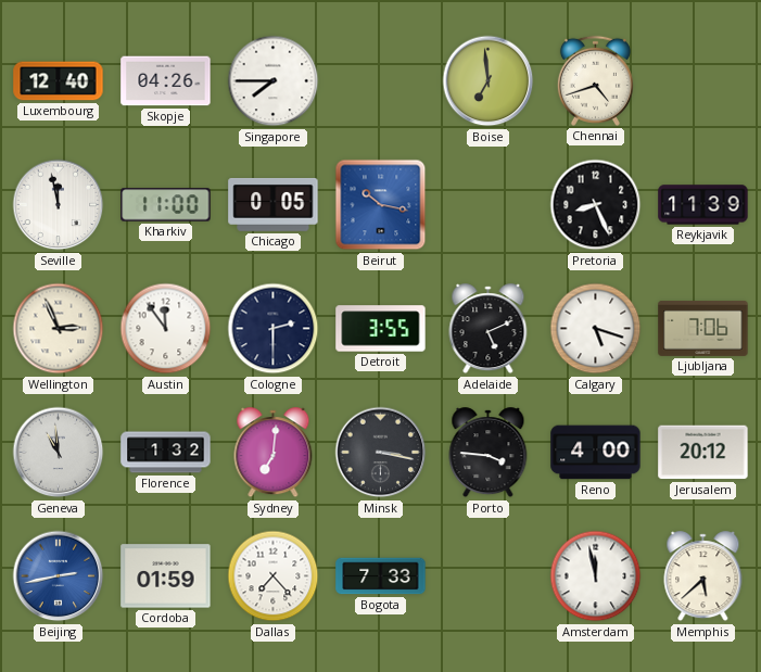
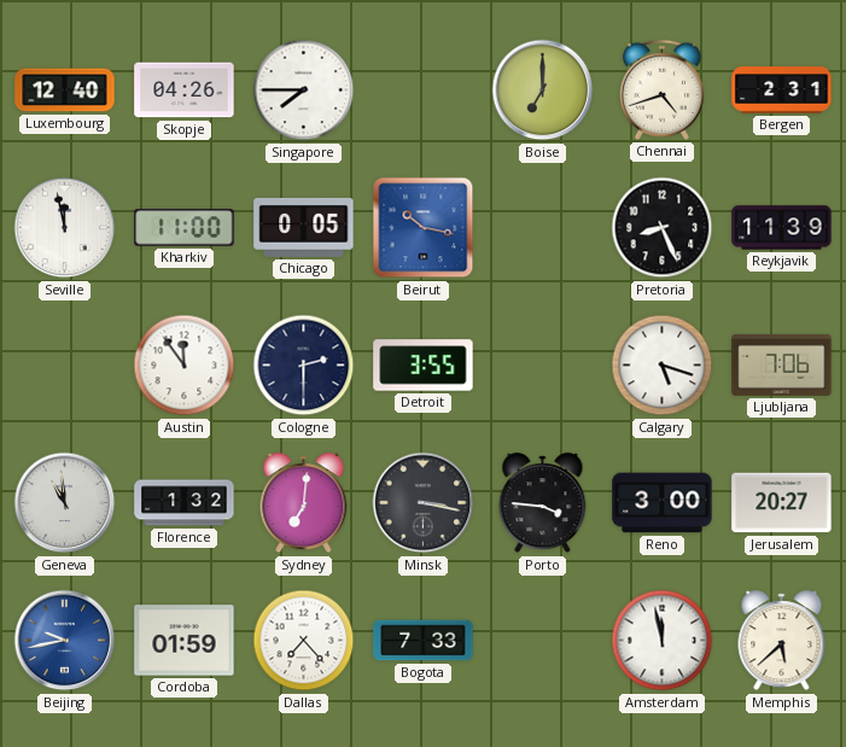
Boise: 6:59 -> 7:00
Bergen: none -> 2:31
Wellington: 2:56 -> none
Adelaide: 5:11 -> none
Reno: 4:00 -> 3:00
Jerusalem: 20:12 -> 20:27
Beijing: 2:43 -> 9:43
